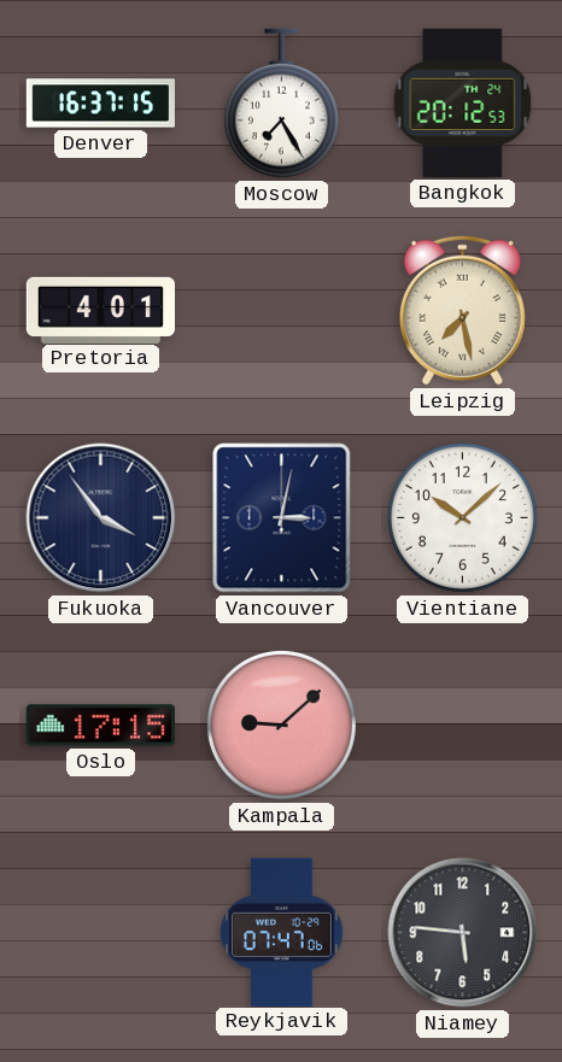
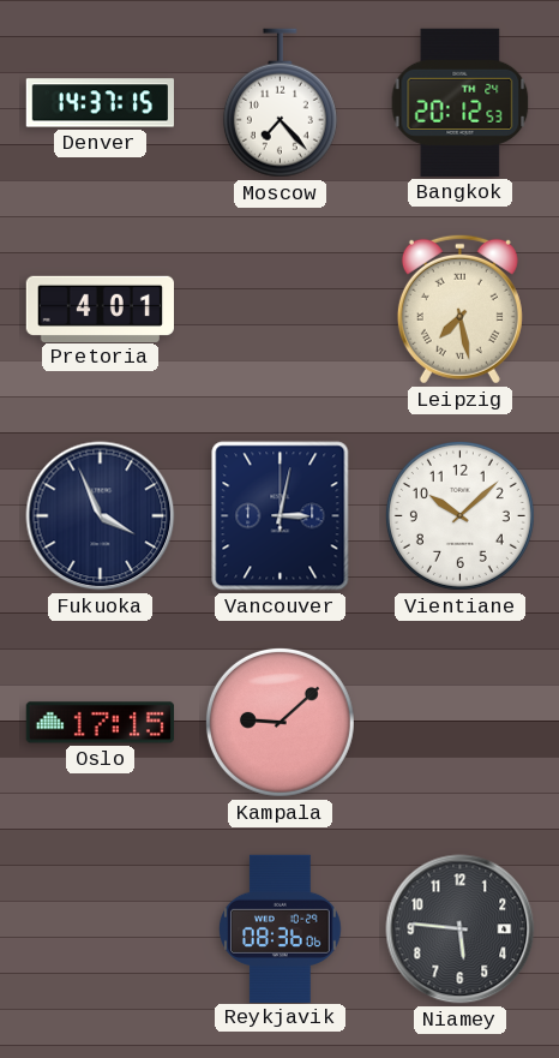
Denver: 16:37 -> 14:37
Moscow: 7:25 -> 7:23
Fukuoka: 3:54 -> 3:56
Reykjavik: 07:47 -> 08:36
